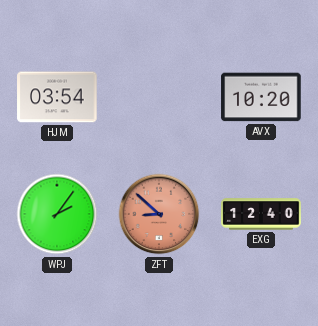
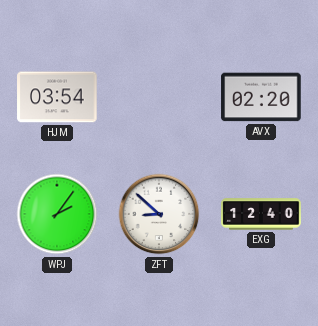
AVX: 10:20 -> 02:20
ZFT dial: salmon -> white
